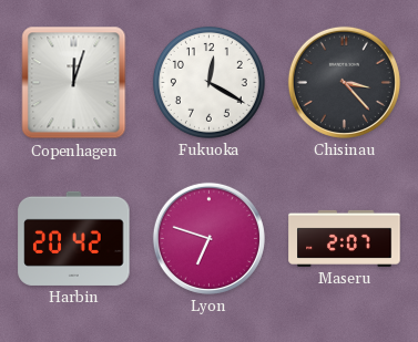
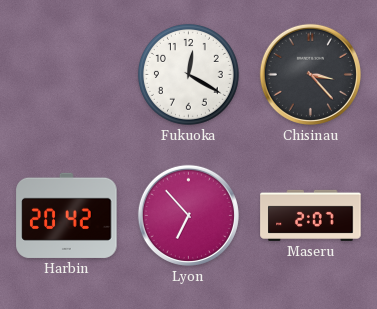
Copenhagen: 12:03 -> none
Lyon: 6:48 -> 6:53
